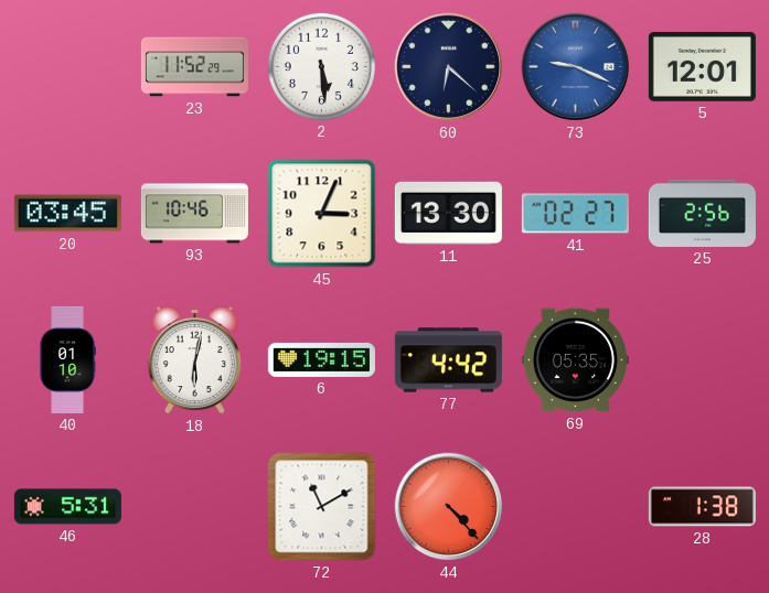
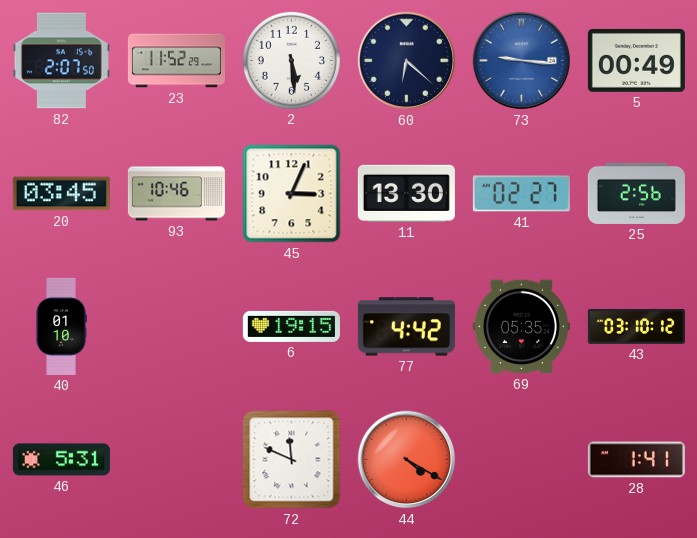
82: none -> 2:07
73: 9:19 -> 9:16
5: 12:01 -> 00:49
18: 6:02 -> none
43: none -> 03:10
72: 11:10 -> 11:49
44: 4:23 -> 4:20
28: 1:38 -> 1:41
